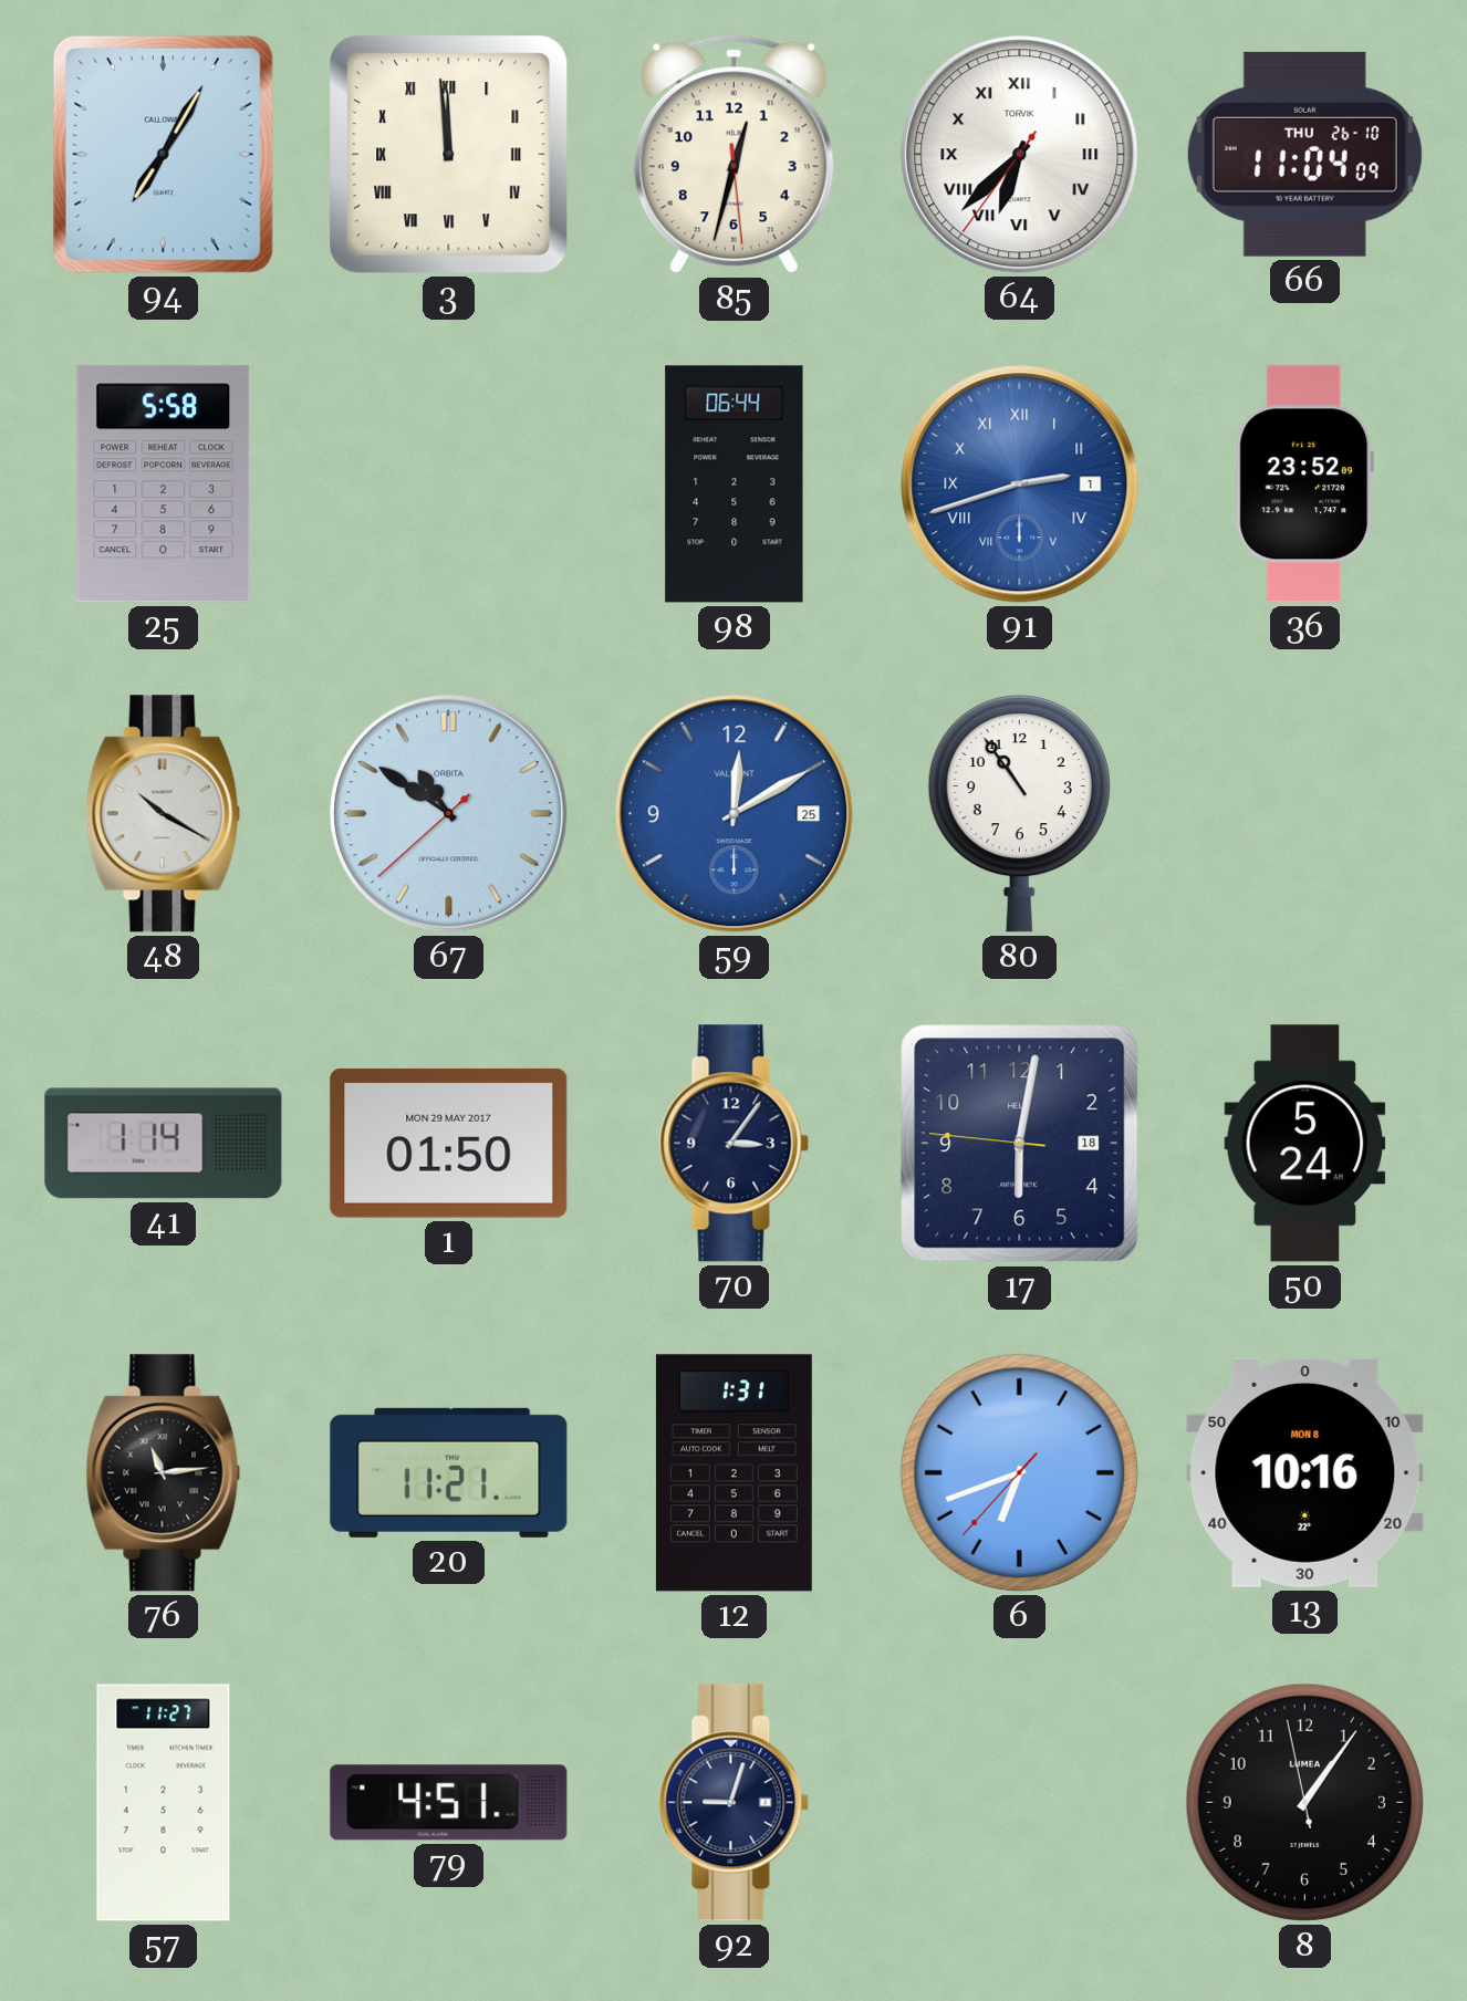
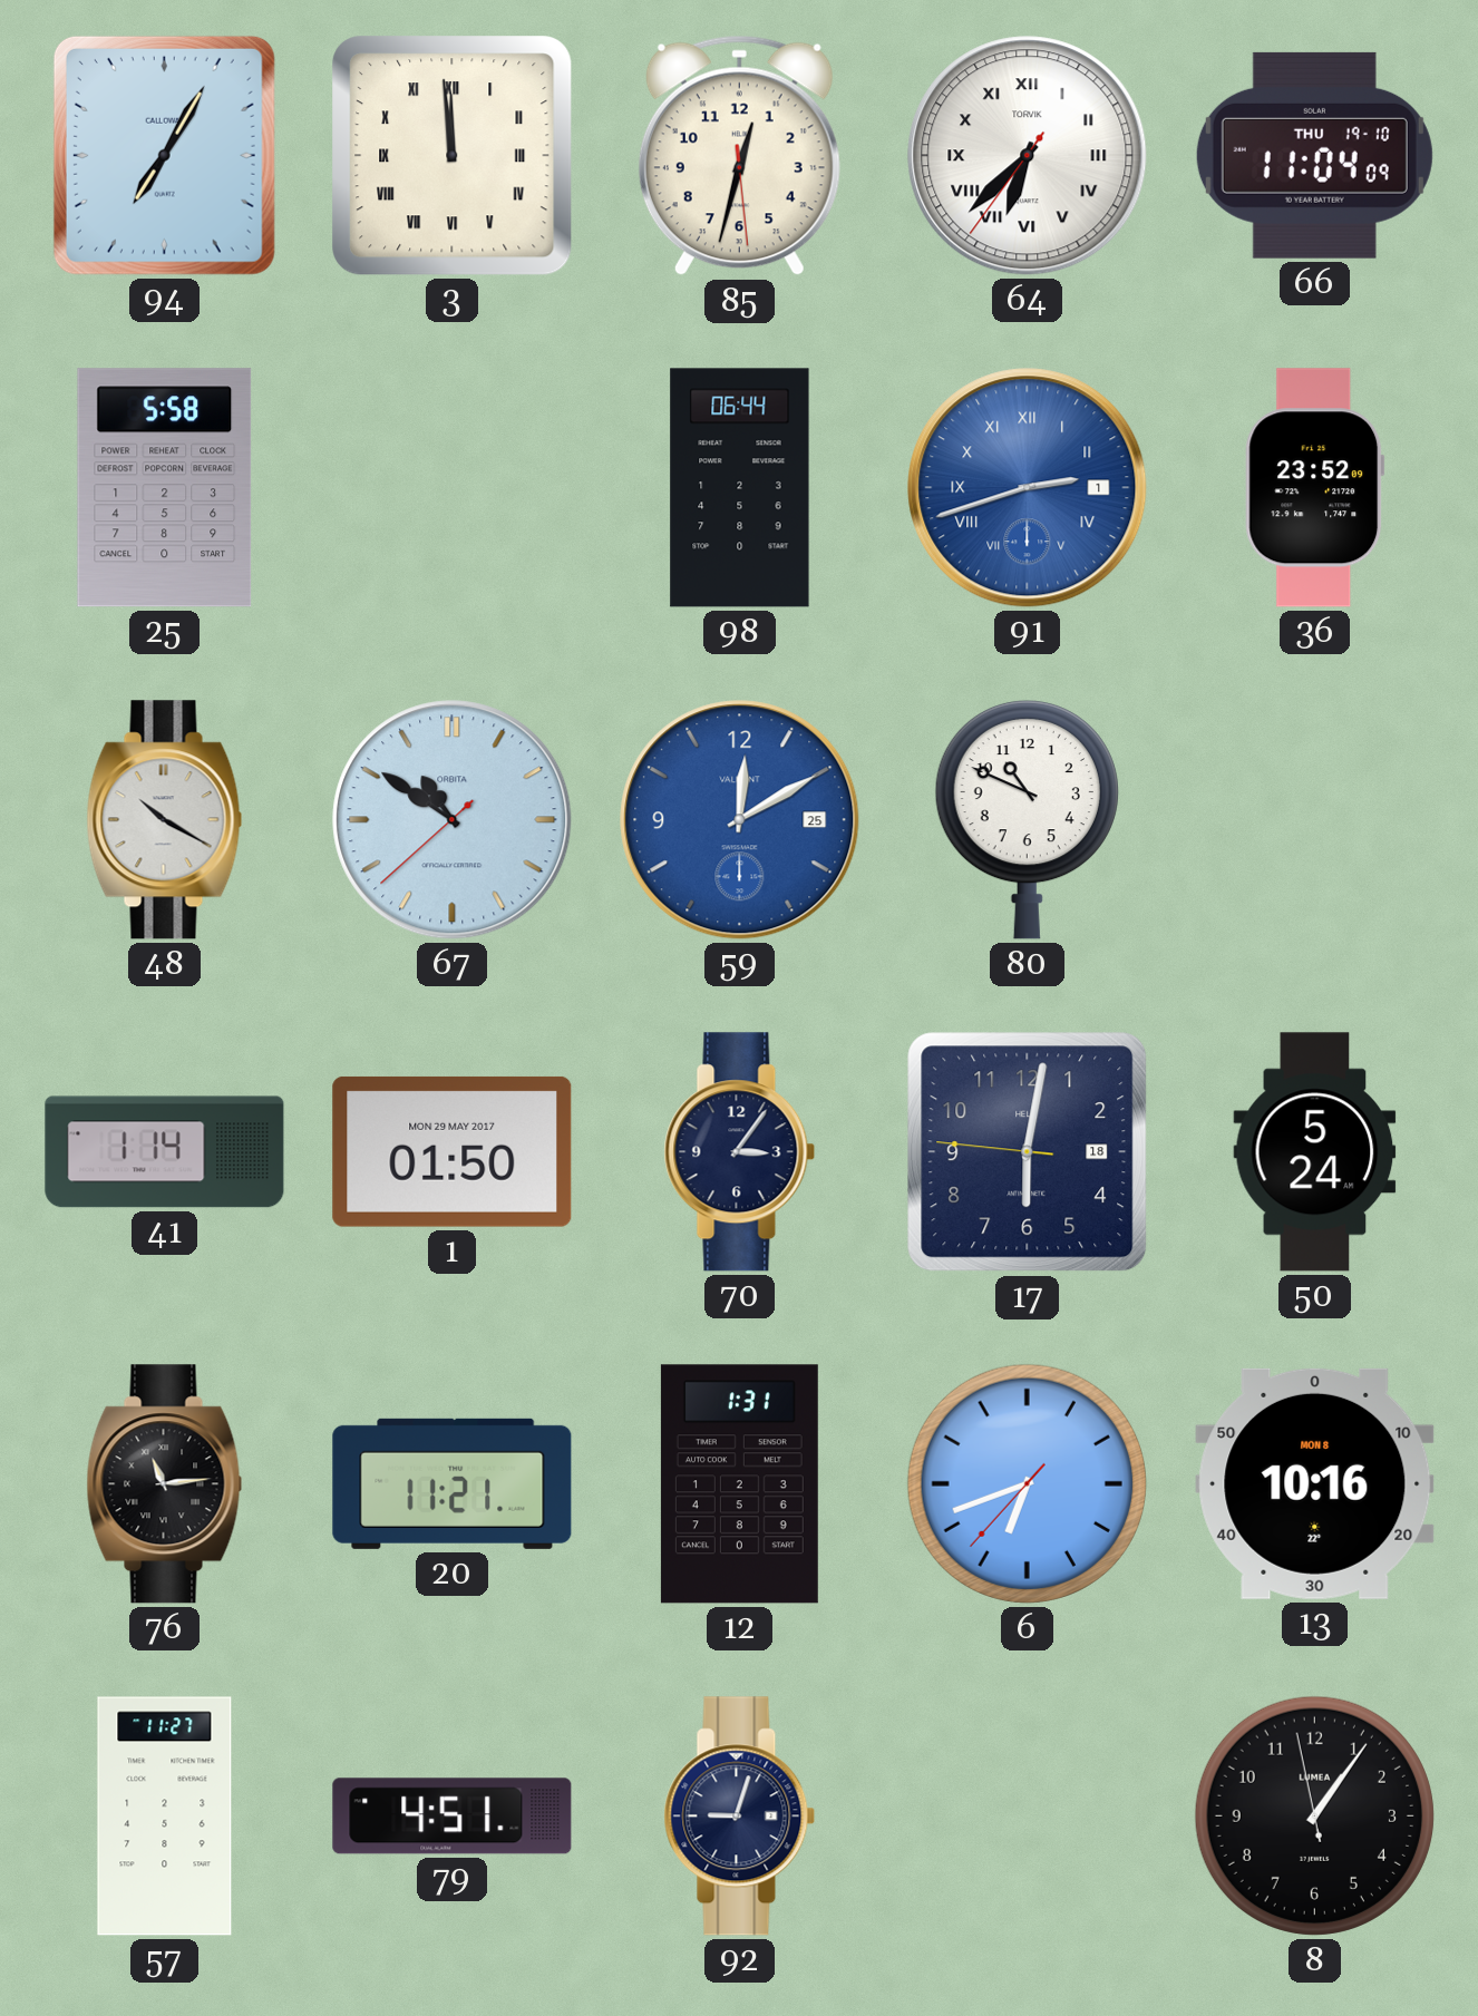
66 date: THU 26-10 -> THU 19-10
80: 10:54 -> 10:49
